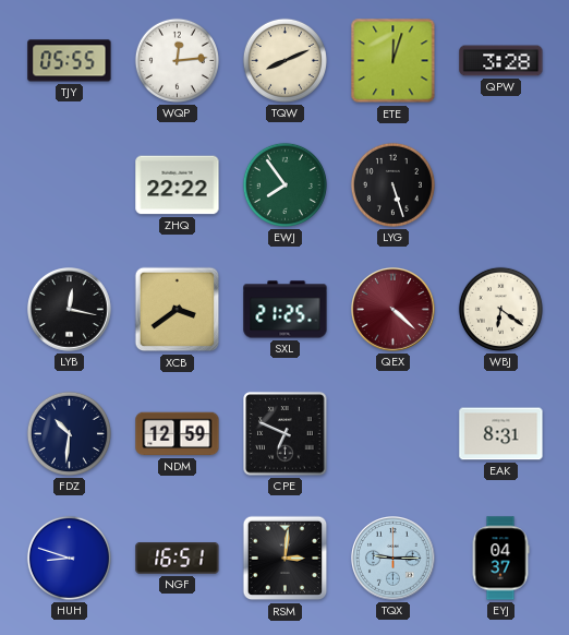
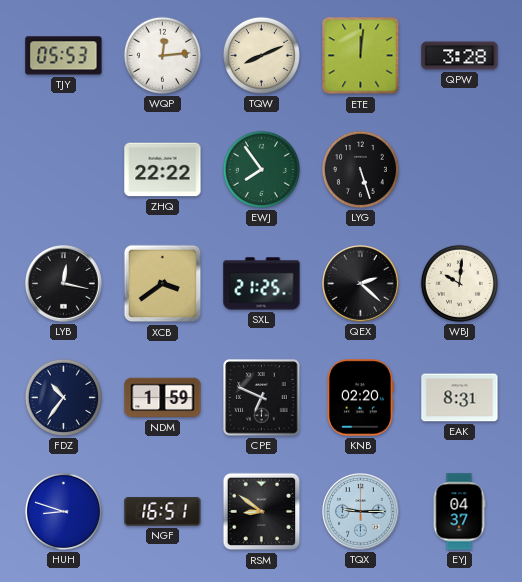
TJY: 05:55 -> 05:53
ETE: 12:03 -> 12:01
QEX: 4:22 -> 2:22
QEX dial: burgundy -> black
WBJ: 6:21 -> 10:01
FDZ: 10:31 -> 10:36
NDM: 12:59 -> 1:59
KNB: none -> 02:20
RSM: 3:01 -> 8:51
